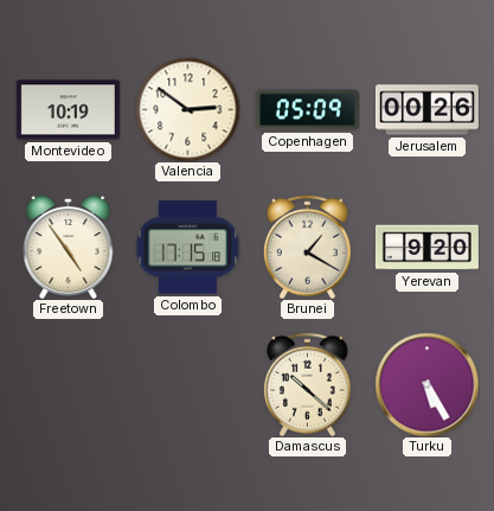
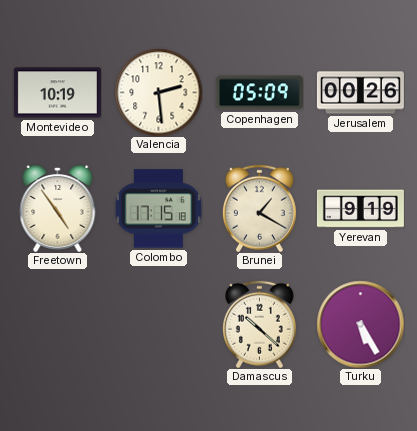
Valencia: 2:51 -> 2:29
Yerevan: 9:20 -> 9:19
